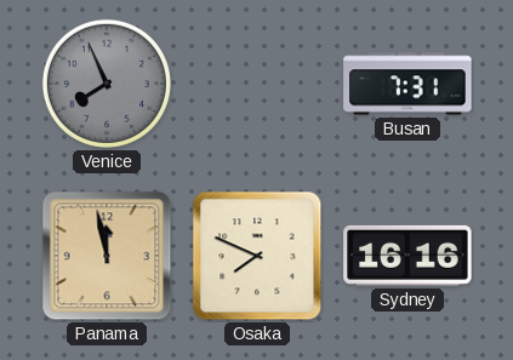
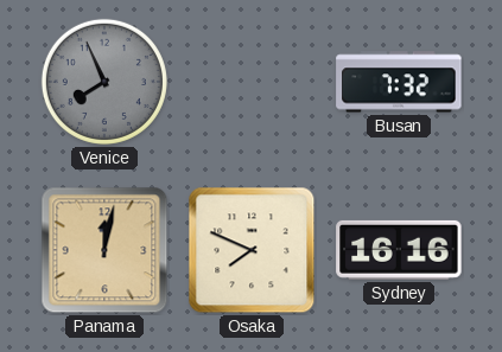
Busan: 7:31 -> 7:32
Panama: 11:58 -> 12:02
